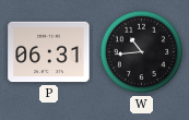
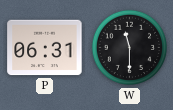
W: 10:44 -> 11:30
